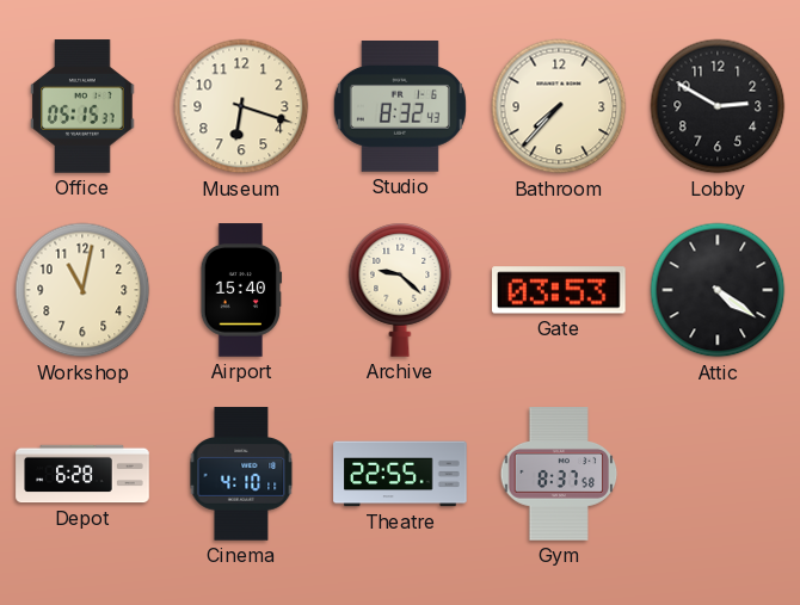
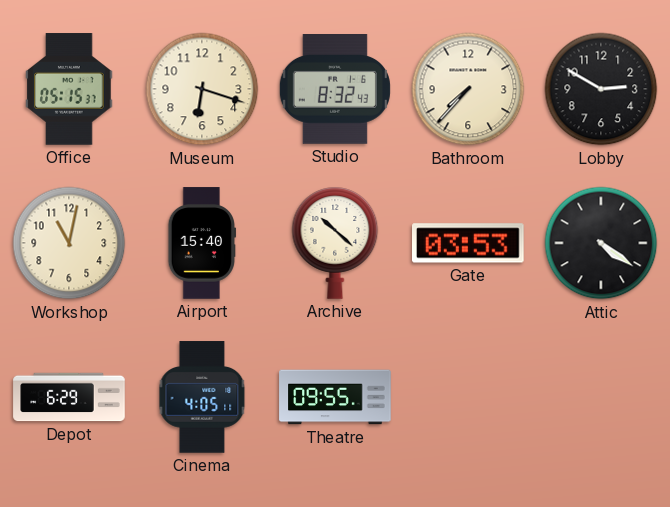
Archive: 9:22 -> 10:22
Depot: 6:28 -> 6:29
Cinema: 4:10 -> 4:05
Theatre: 22:55 -> 09:55
Gym: 8:37 -> none
